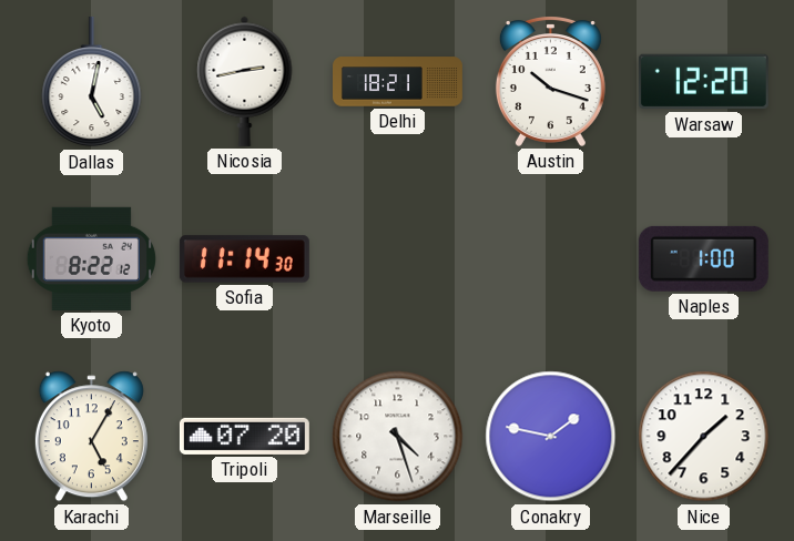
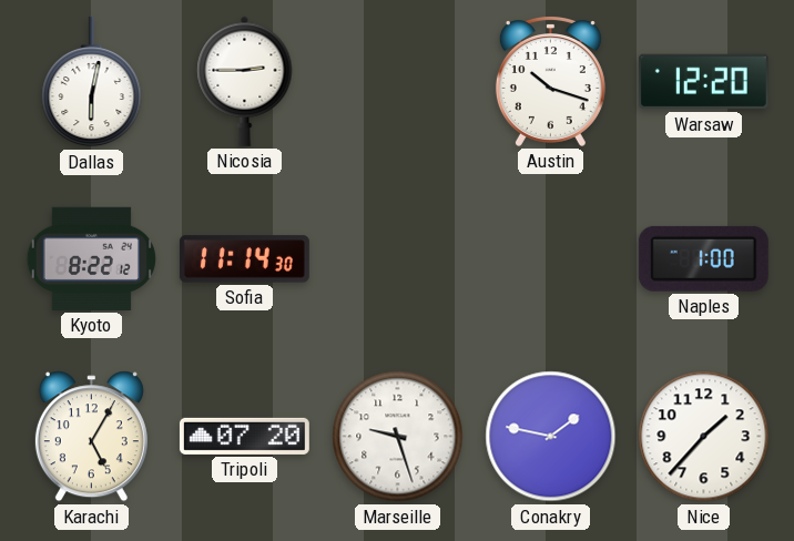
Dallas: 5:02 -> 6:02
Nicosia: 2:43 -> 2:45
Delhi: 18:21 -> none
Marseille: 4:27 -> 9:27
